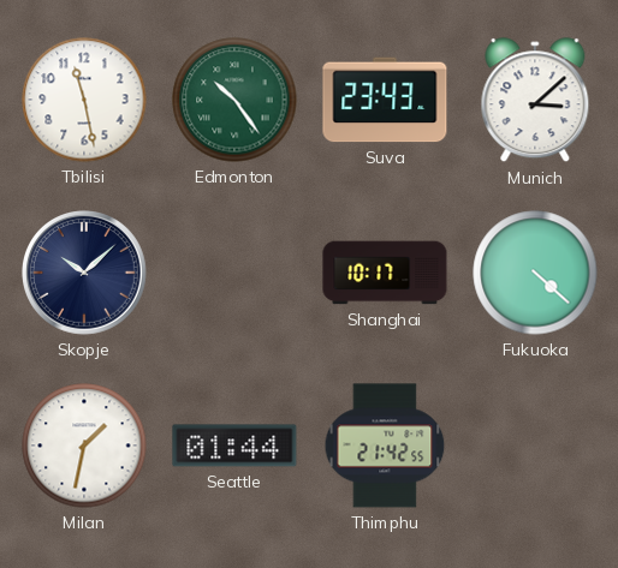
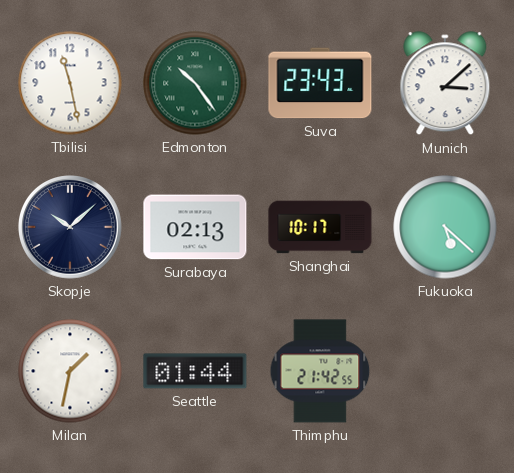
Surabaya: none -> 02:13
Fukuoka: 4:22 -> 5:22
